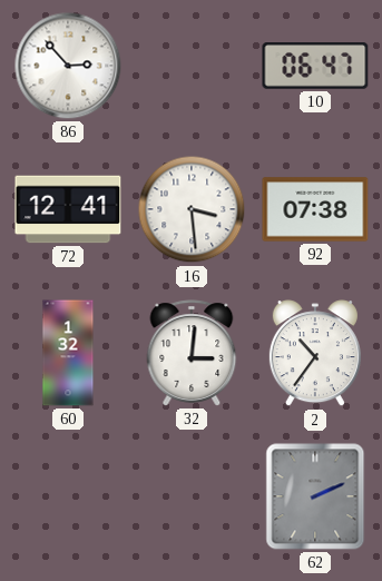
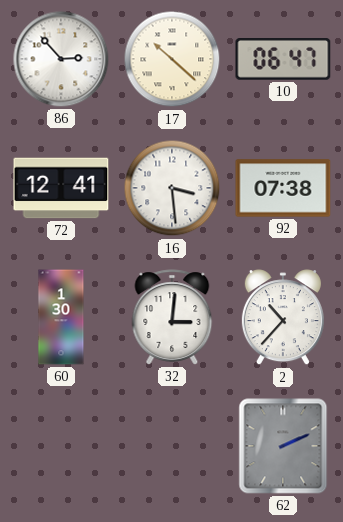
17: none -> 10:22
60: 1:32 -> 1:30
2: 10:36 -> 10:37
